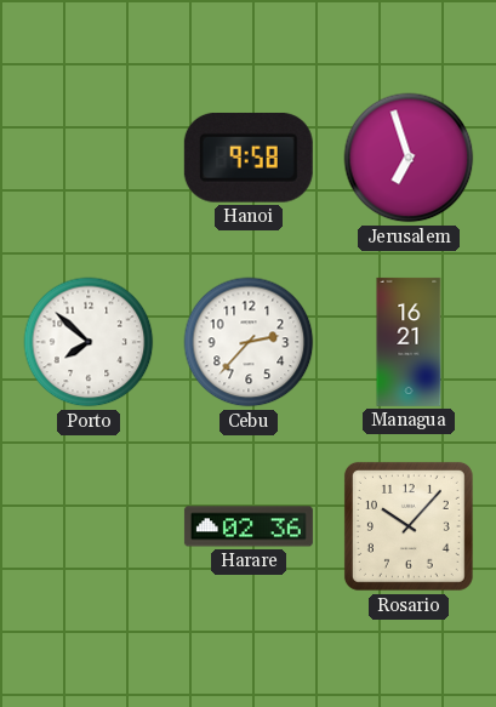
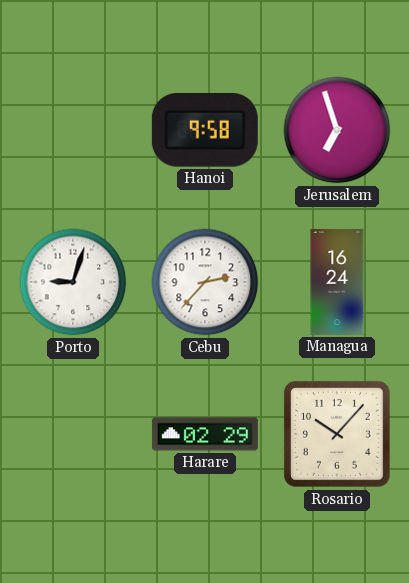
Porto: 7:52 -> 9:03
Managua: 16:21 -> 16:24
Harare: 02:36 -> 02:29
